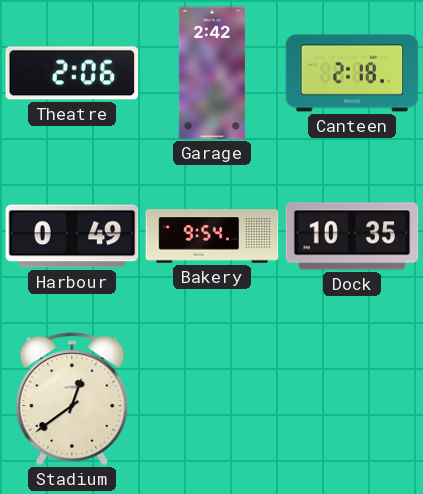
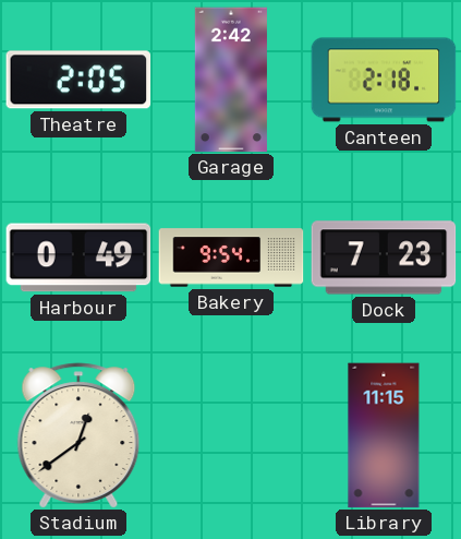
Theatre: 2:06 -> 2:05
Dock: 10:35 -> 7:23
Library: none -> 11:15
